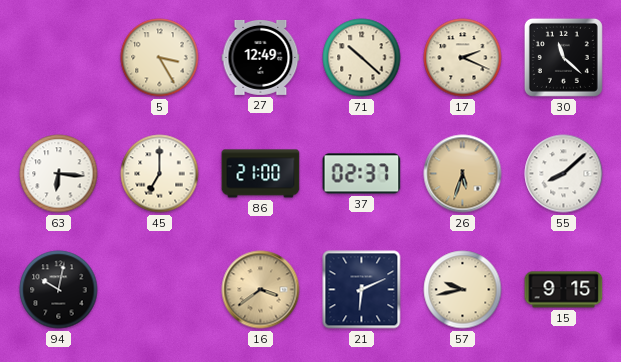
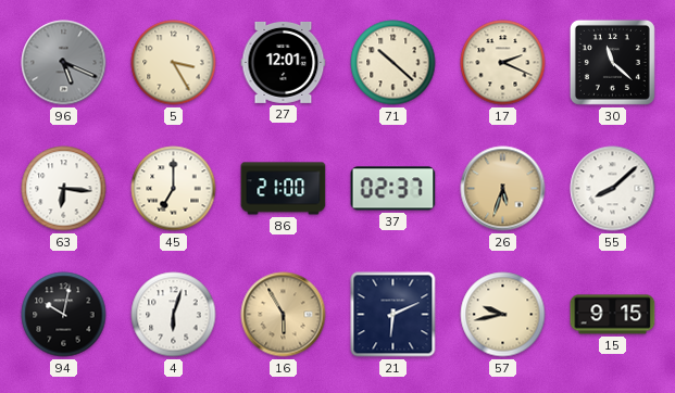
96: none -> 5:19
27: 12:49 -> 12:01
4: none -> 6:03
16: 3:39 -> 5:55
